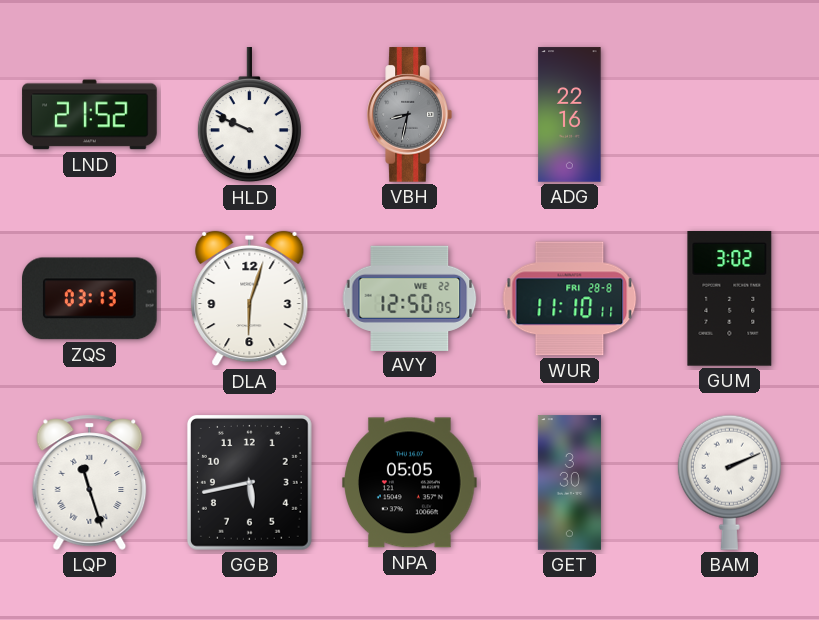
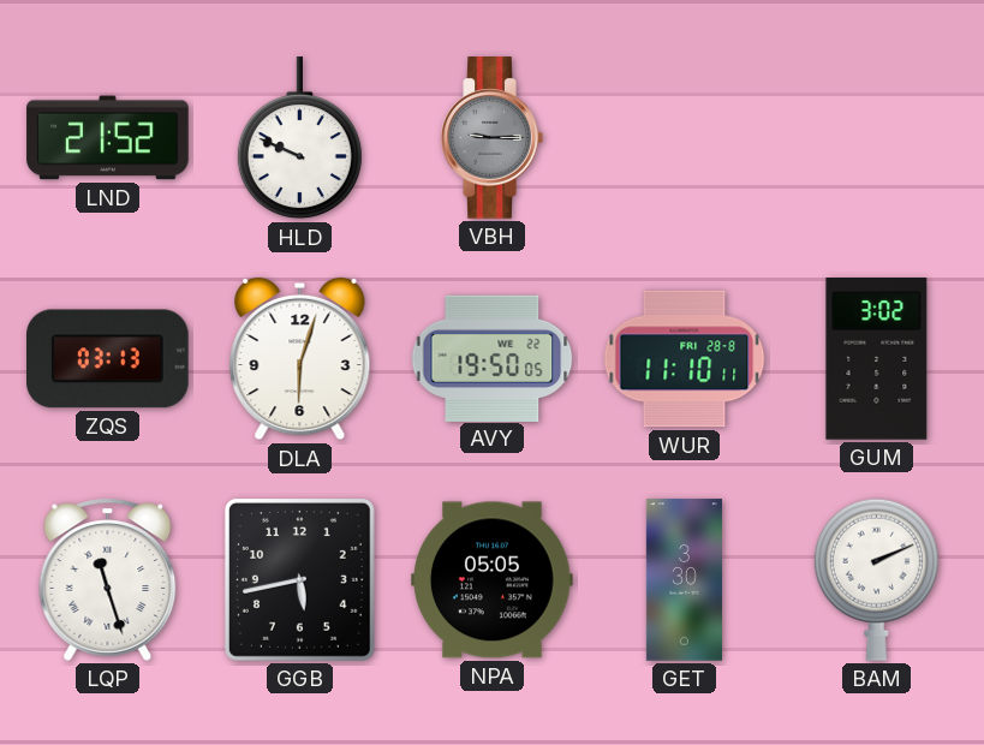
VBH: 8:32 -> 9:15
ADG: 22:16 -> none
AVY: 12:50 -> 19:50
